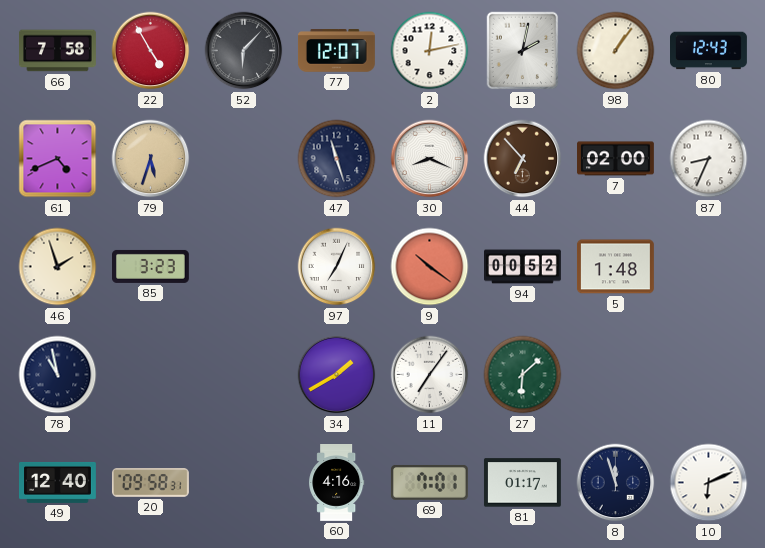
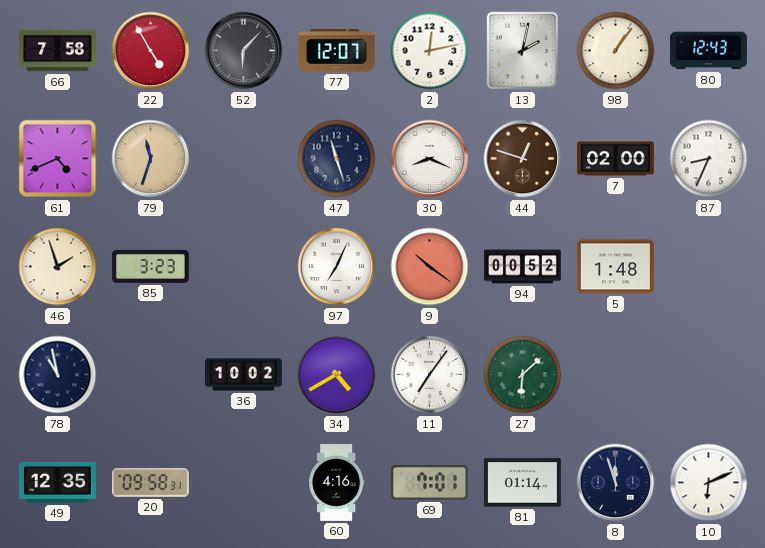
79: 5:33 -> 11:33
44: 6:53 -> 12:48
36: none -> 10:02
34: 1:40 -> 4:40
49: 12:40 -> 12:35
81: 01:17 -> 01:14
